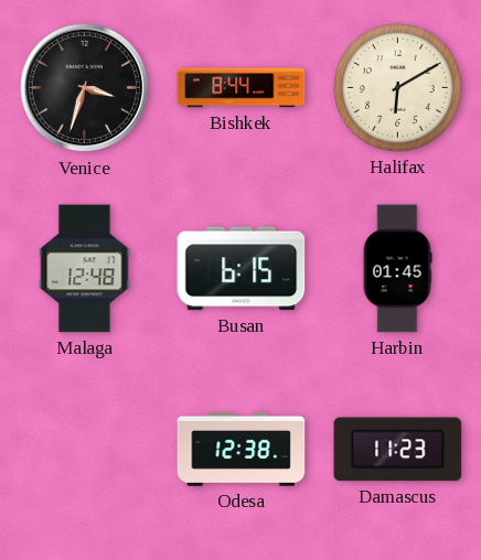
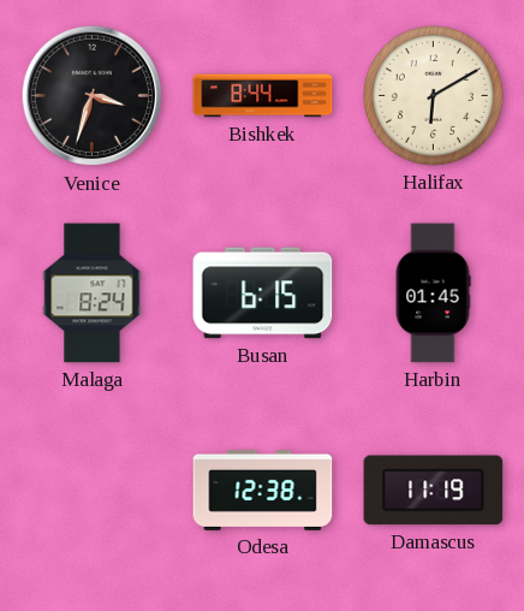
Malaga: 12:48 -> 8:24
Damascus: 11:23 -> 11:19
